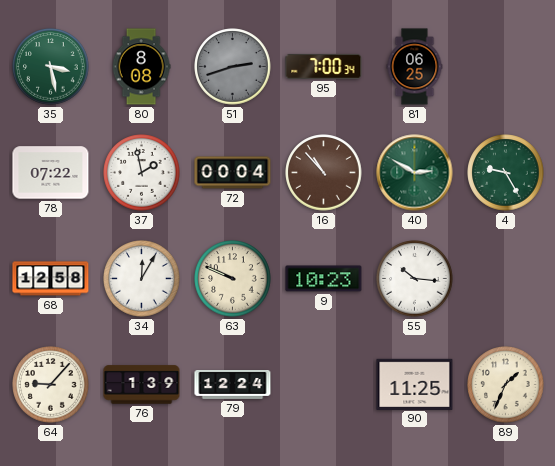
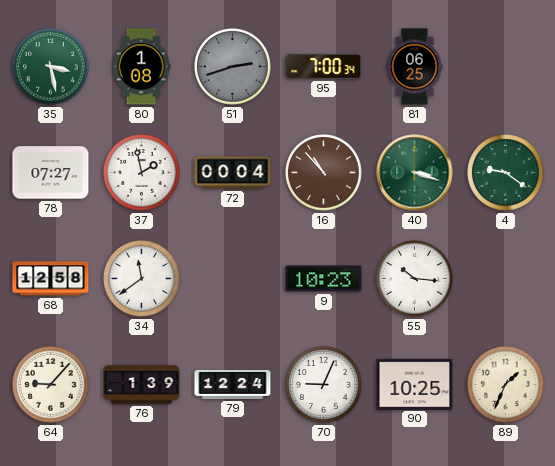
80: 8:08 -> 1:08
78: 07:22 -> 07:27
40: 2:50 -> 3:18
4: 9:25 -> 9:21
34: 12:05 -> 11:39
63: 9:49 -> none
70: none -> 9:04
90: 11:25 -> 10:25
